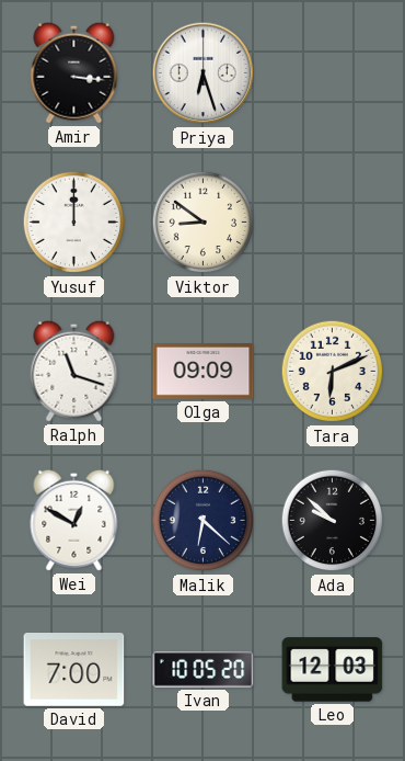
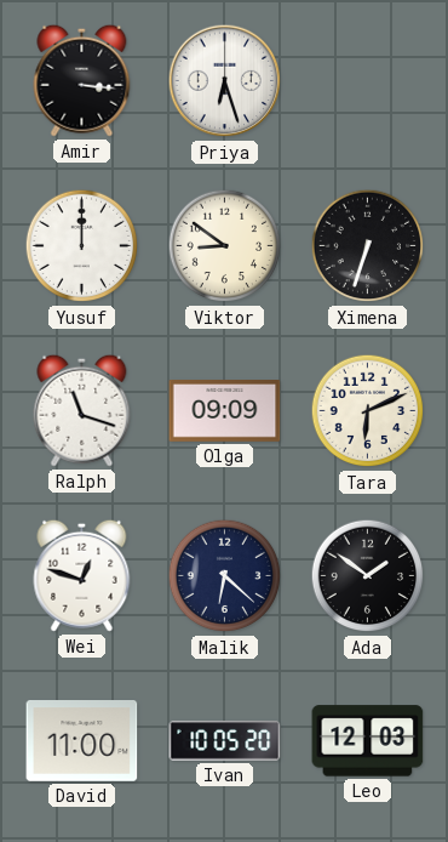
Ximena: none -> 6:33
Wei: 12:50 -> 12:48
Ada: 9:52 -> 1:51
David: 7:00 -> 11:00
